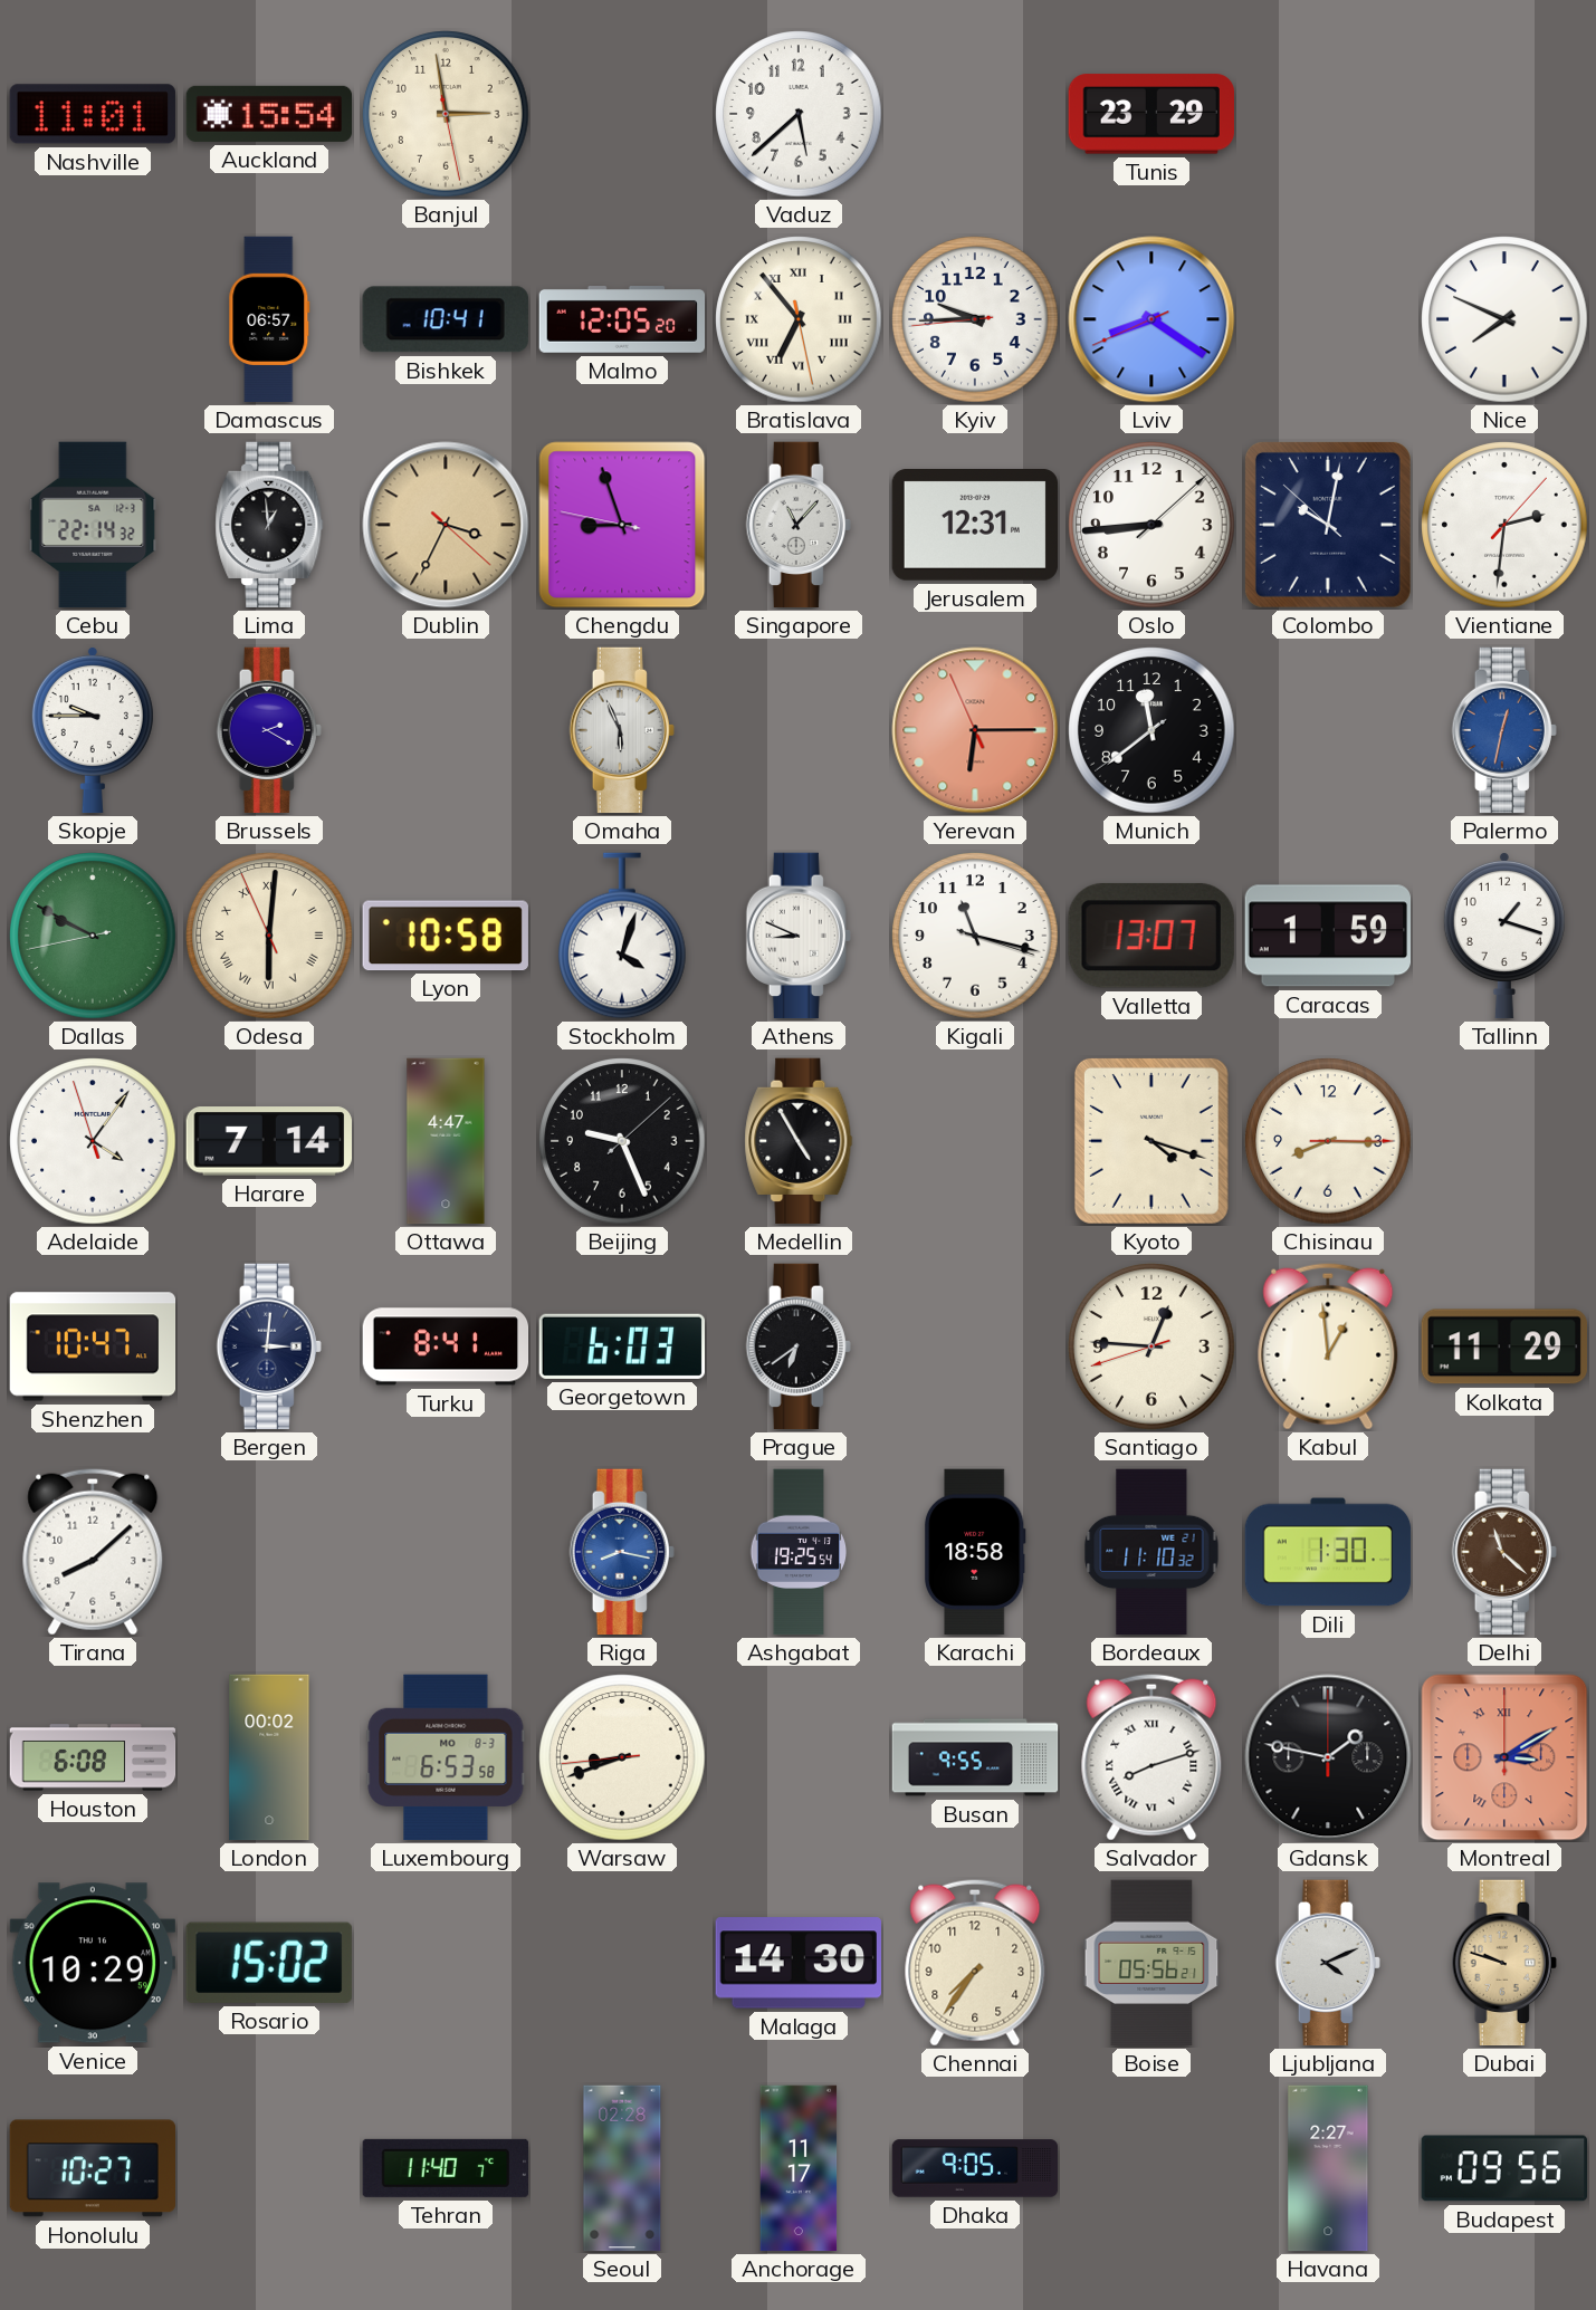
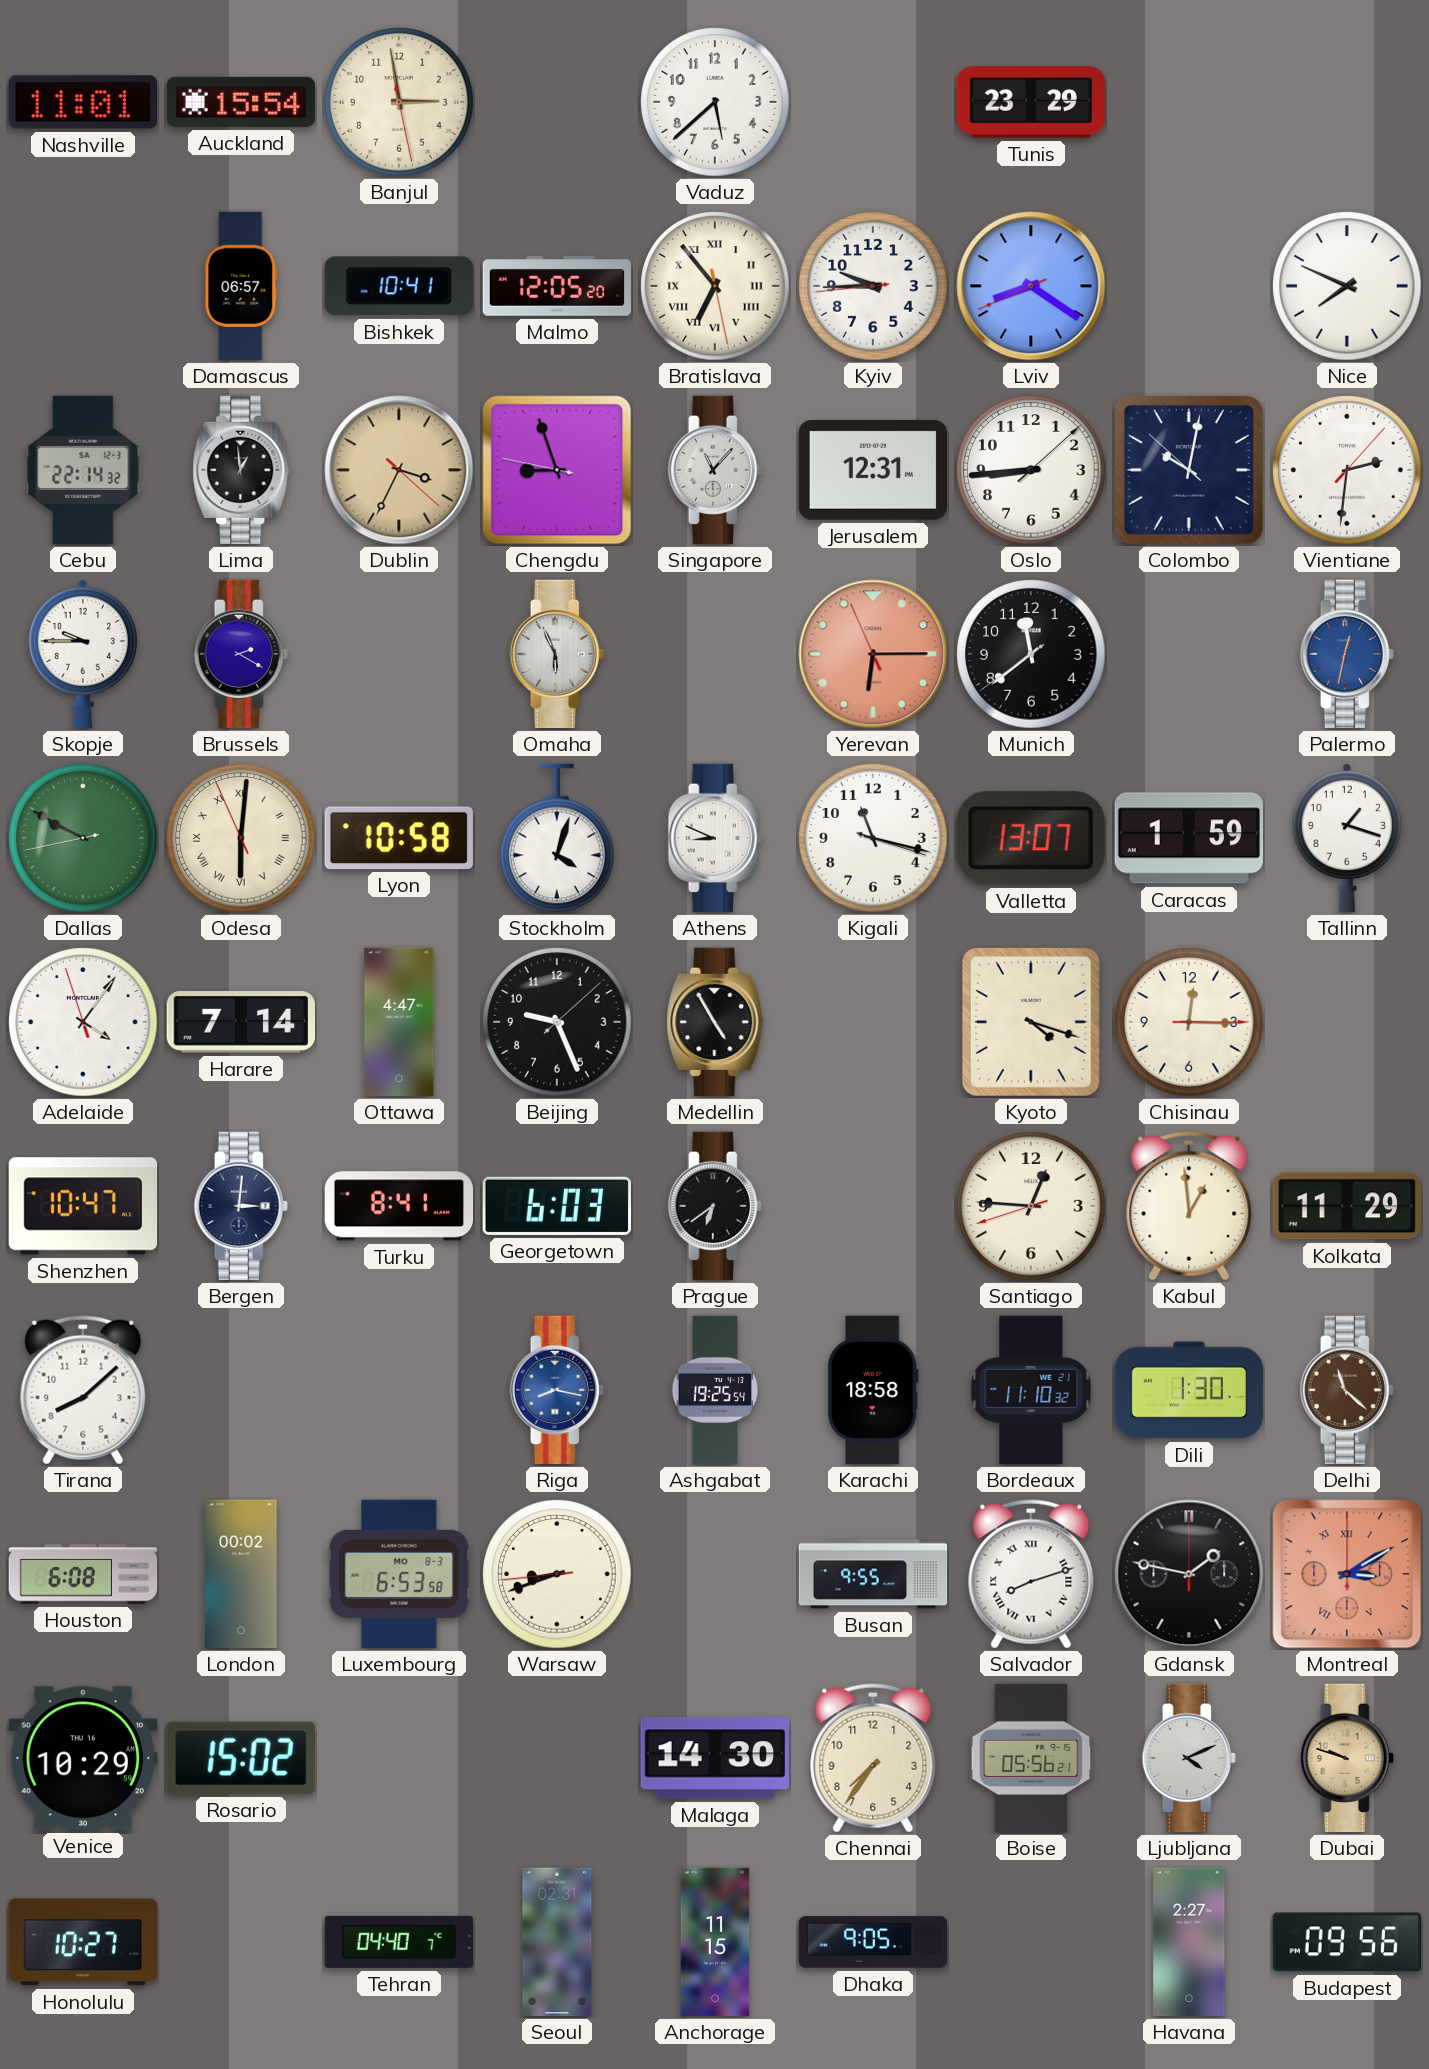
Chisinau: 8:15 -> 12:15
Tehran: 11:40 -> 04:40
Seoul: 02:28 -> 02:31
Anchorage: 11:17 -> 11:15
